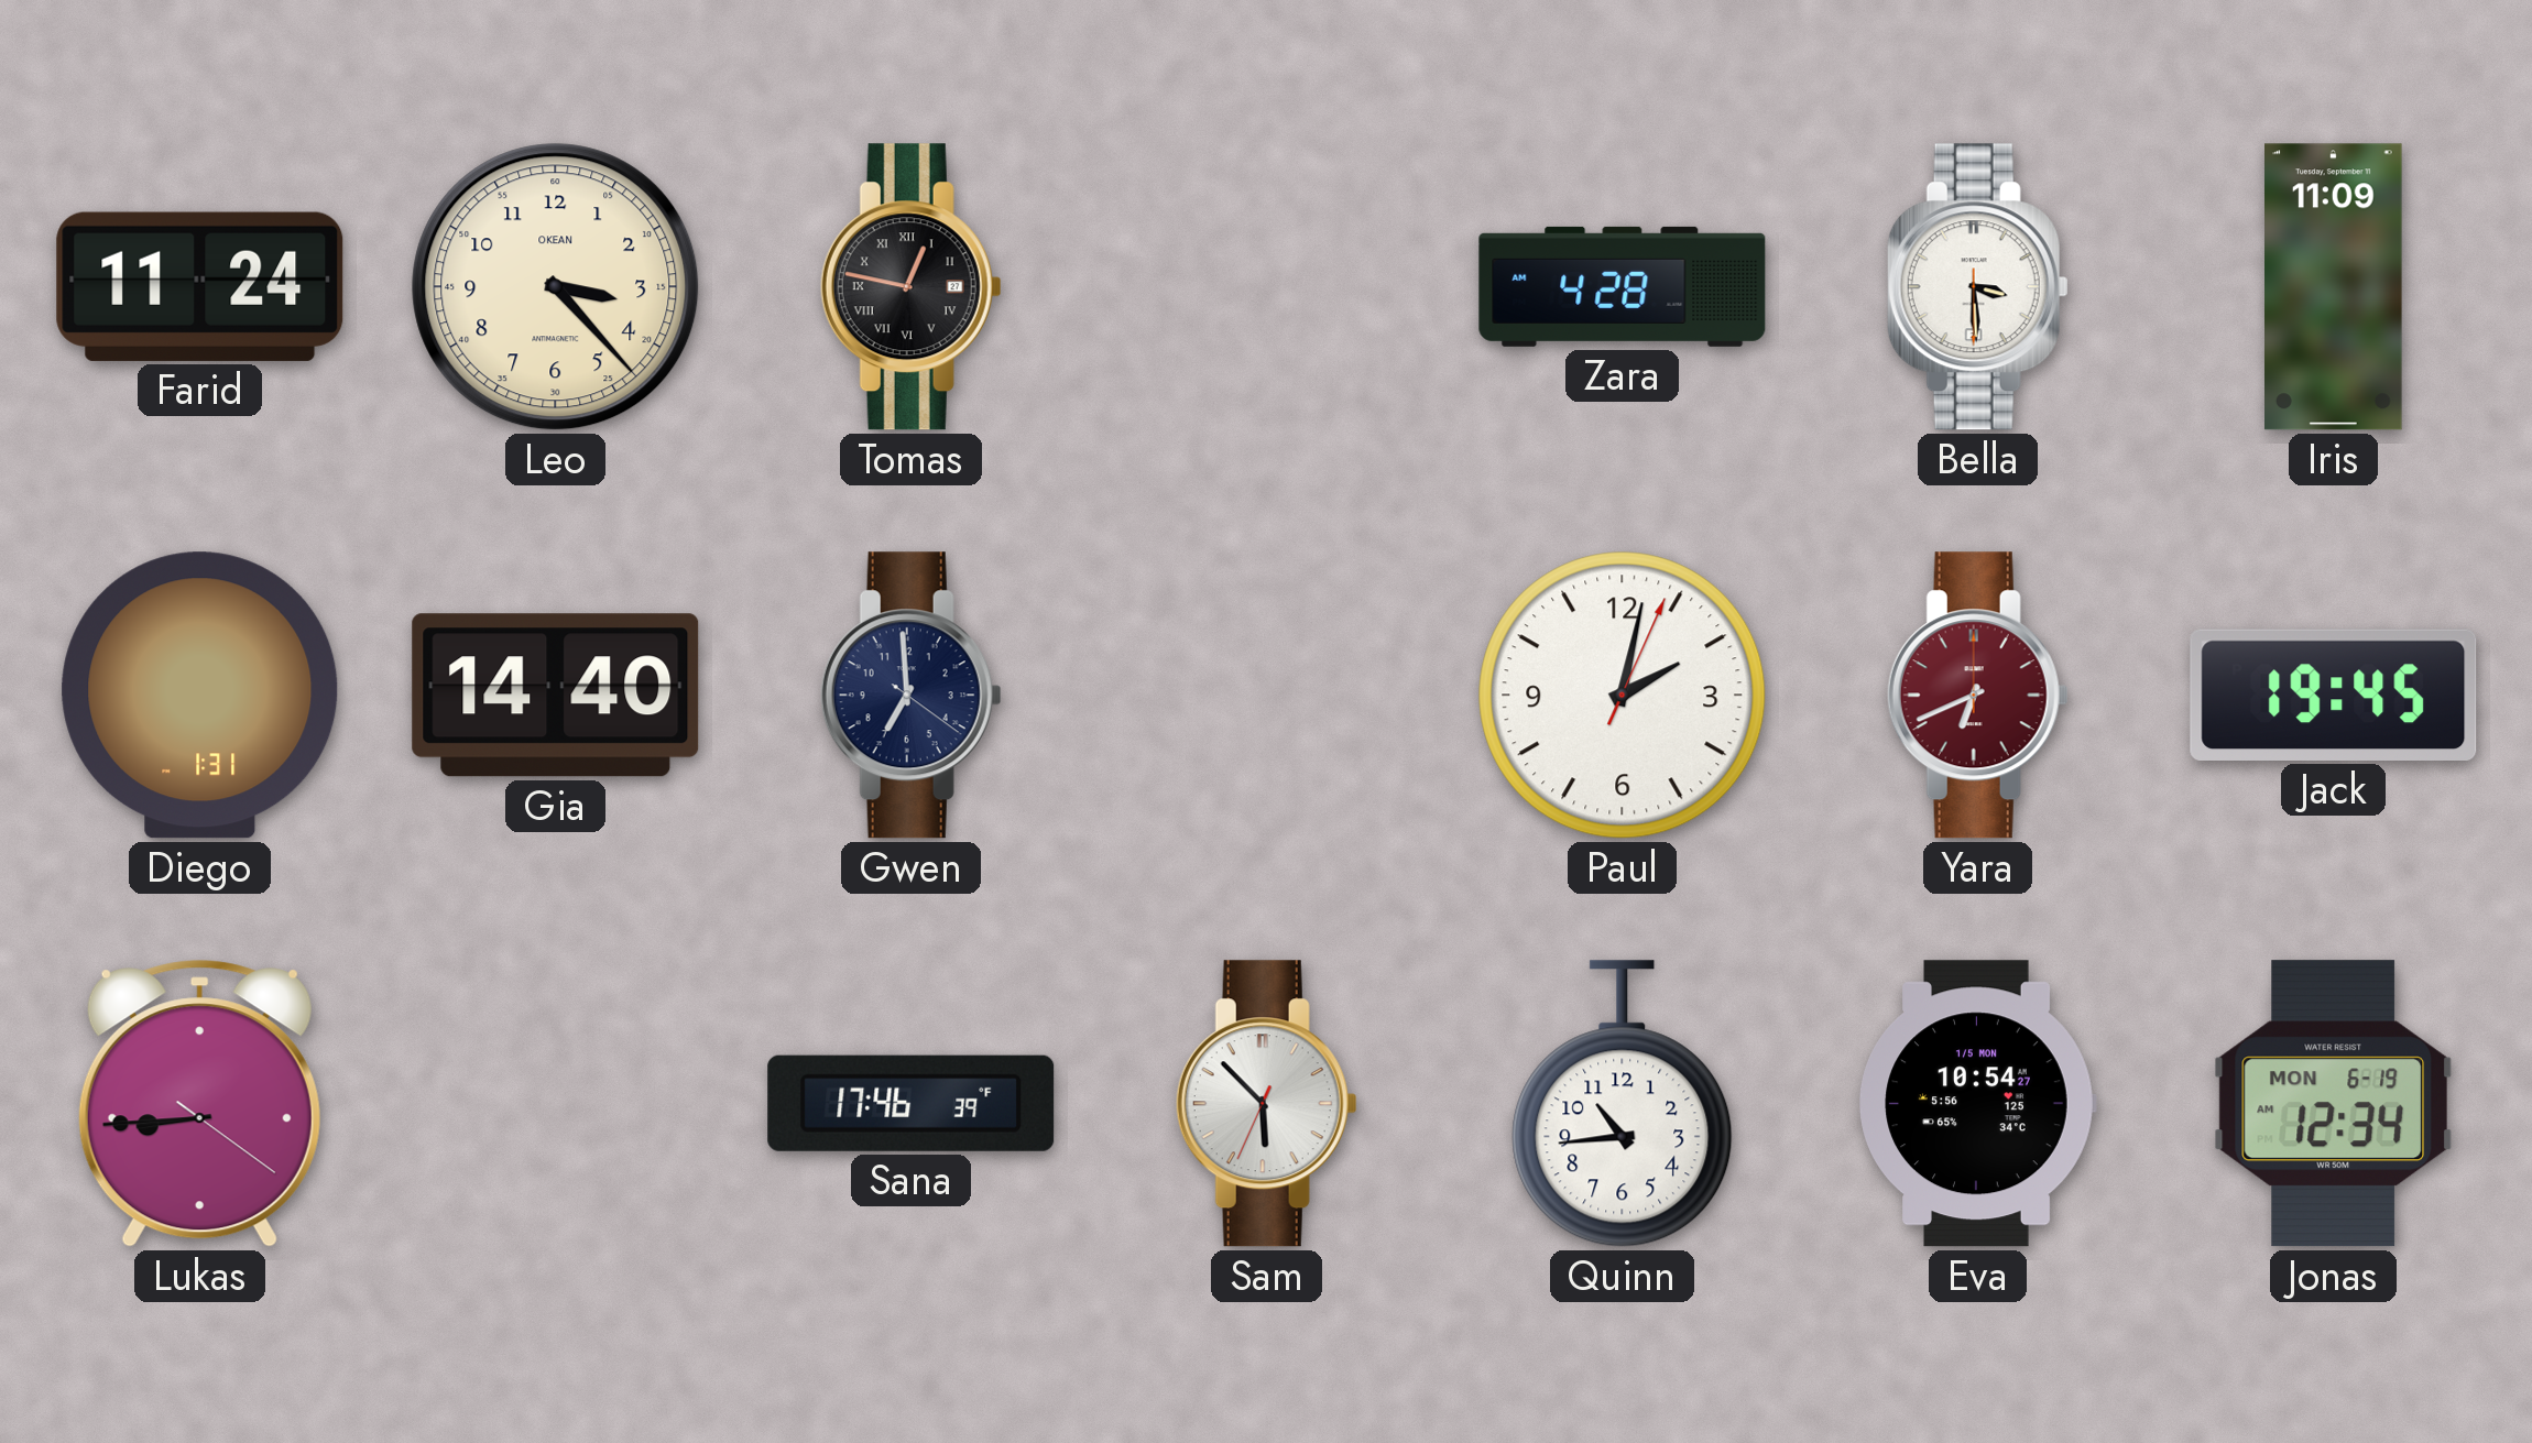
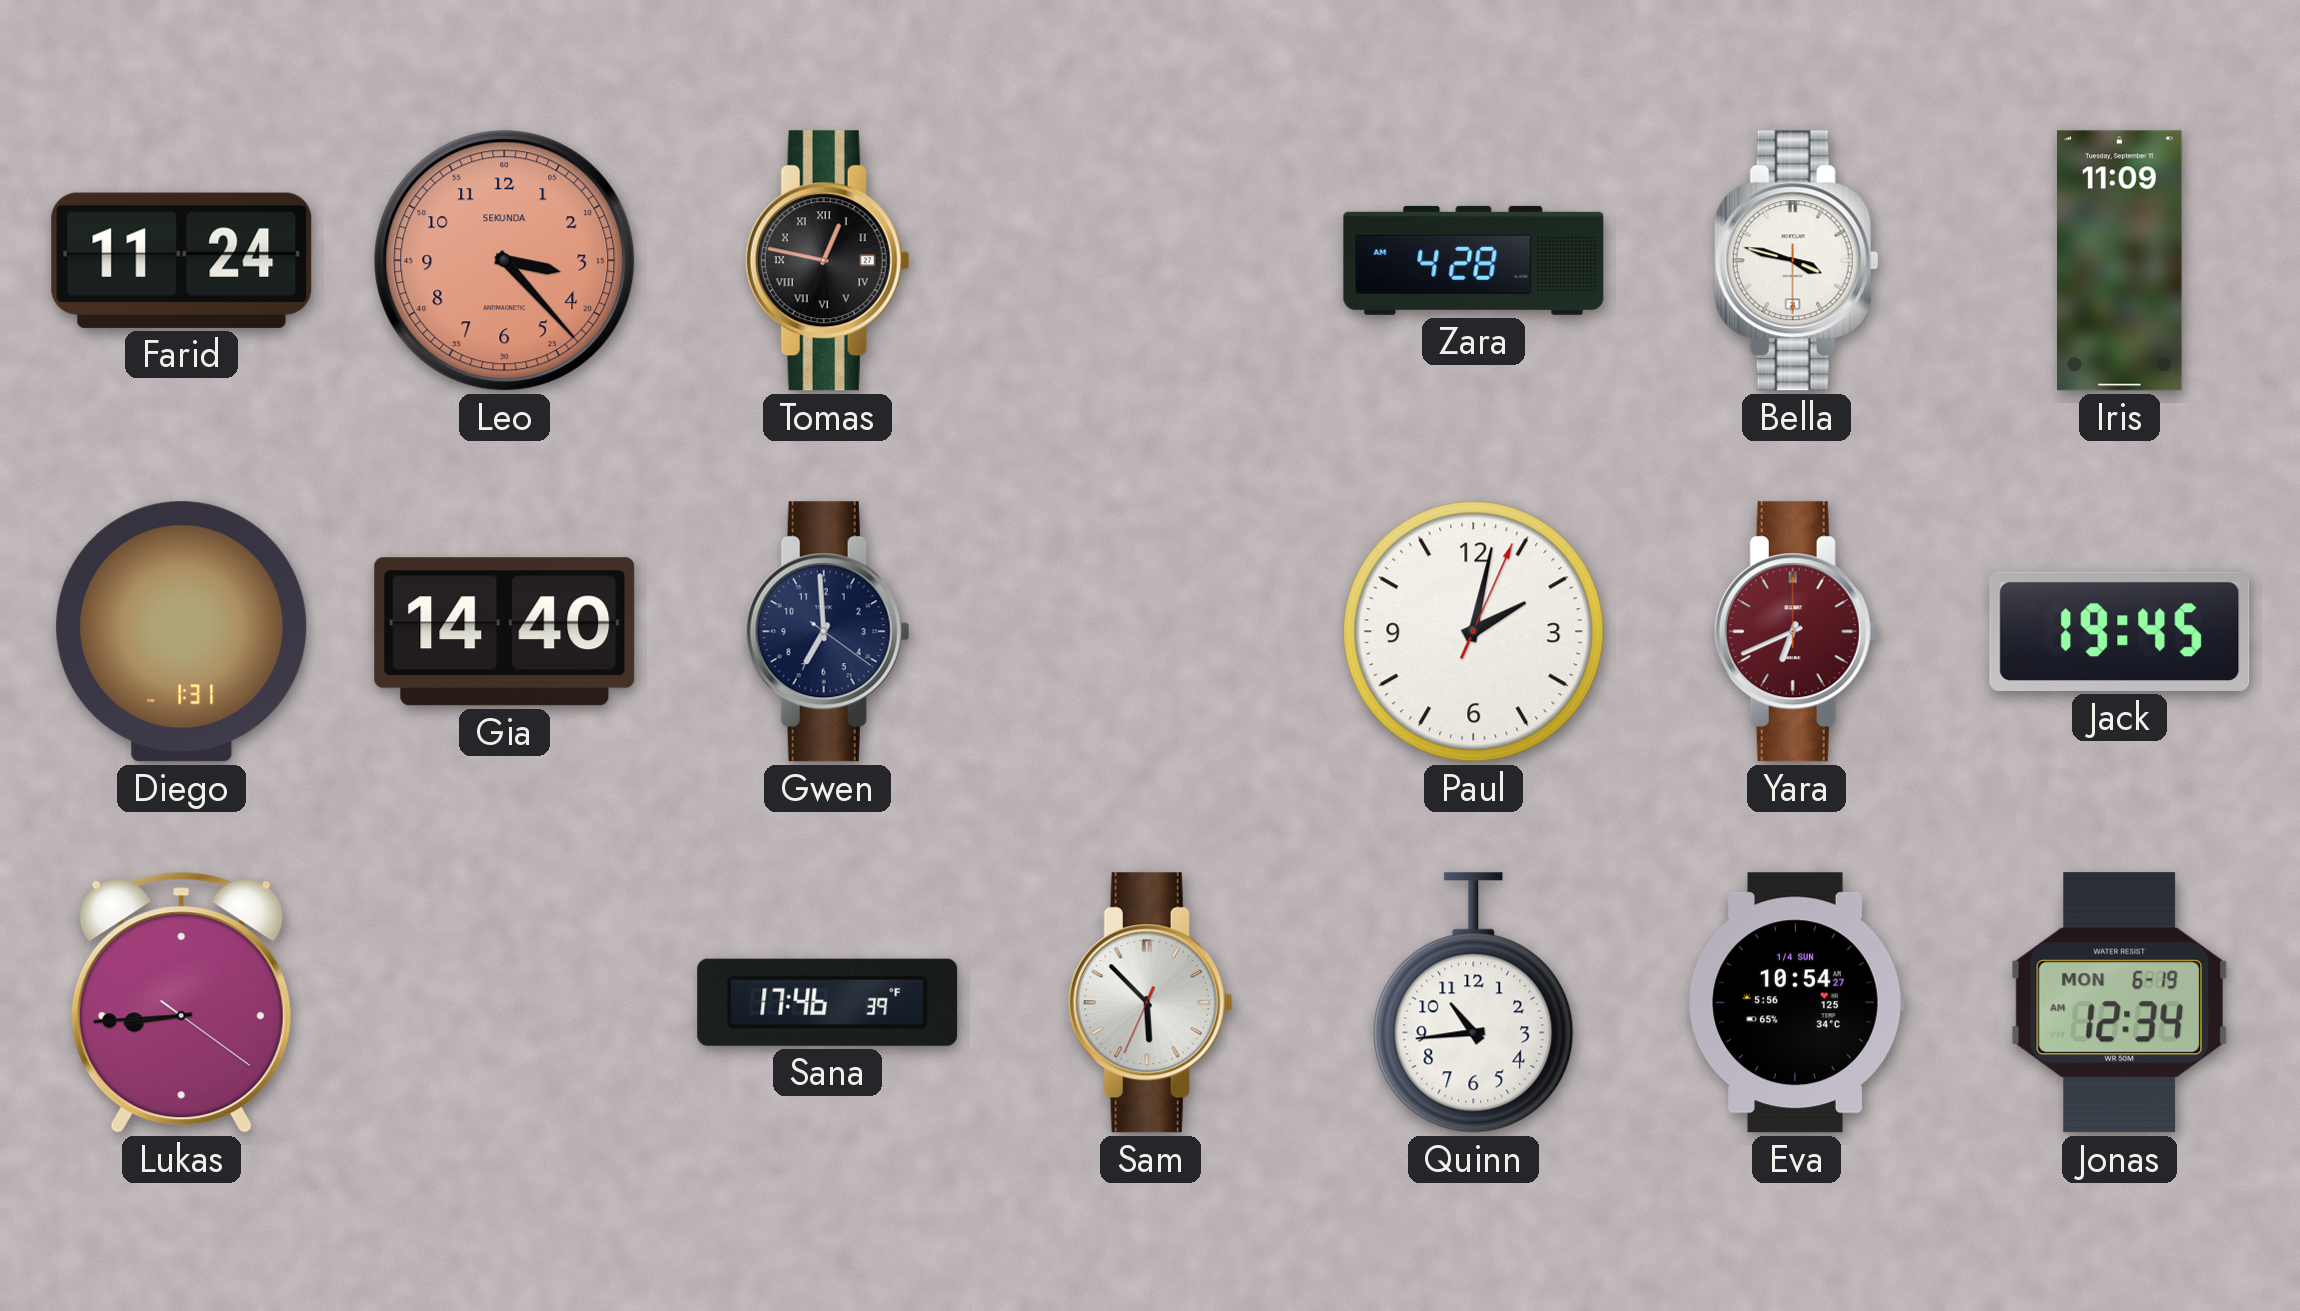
Leo dial: cream -> salmon
Leo brand: OKEAN -> SEKUNDA
Bella: 3:29 -> 3:47
Eva date: 1/5 MON -> 1/4 SUN
